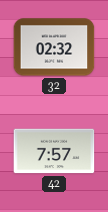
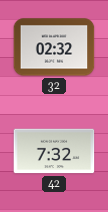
42: 7:57 -> 7:32
